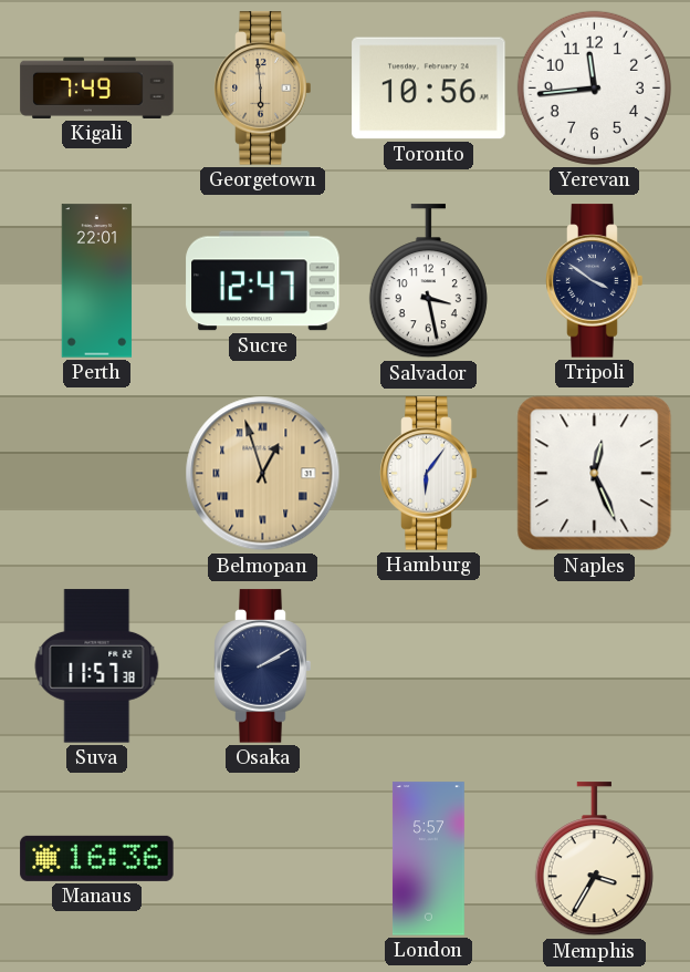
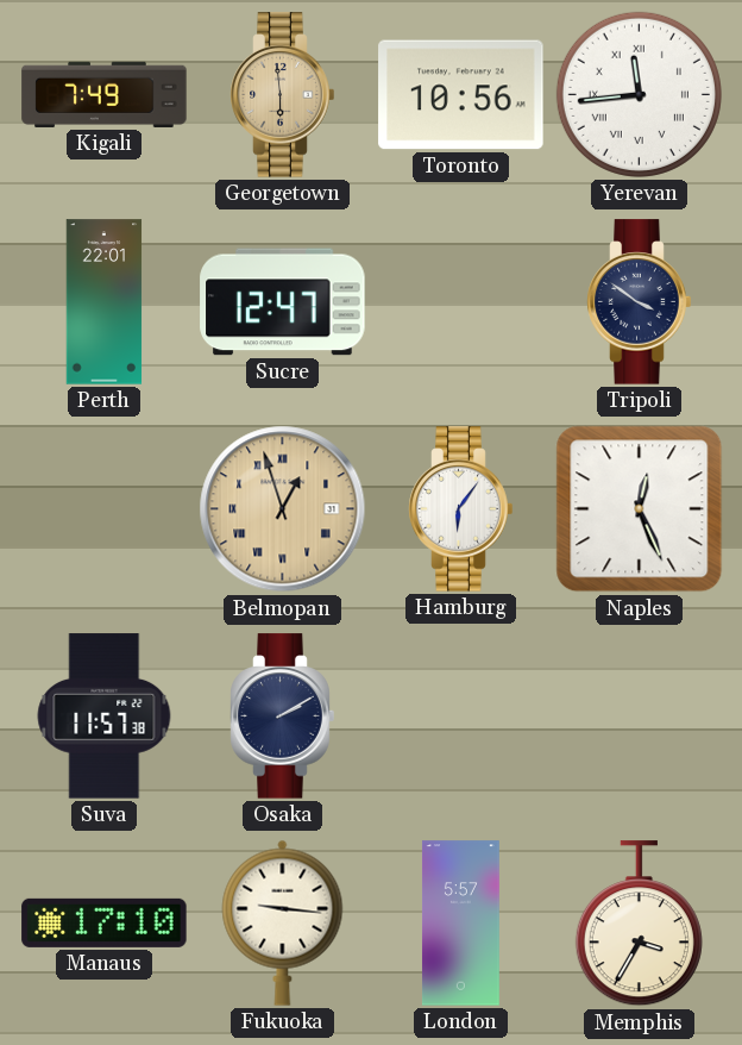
Yerevan numerals: Arabic -> Roman
Salvador: 3:28 -> none
Manaus: 16:36 -> 17:10
Fukuoka: none -> 9:16
